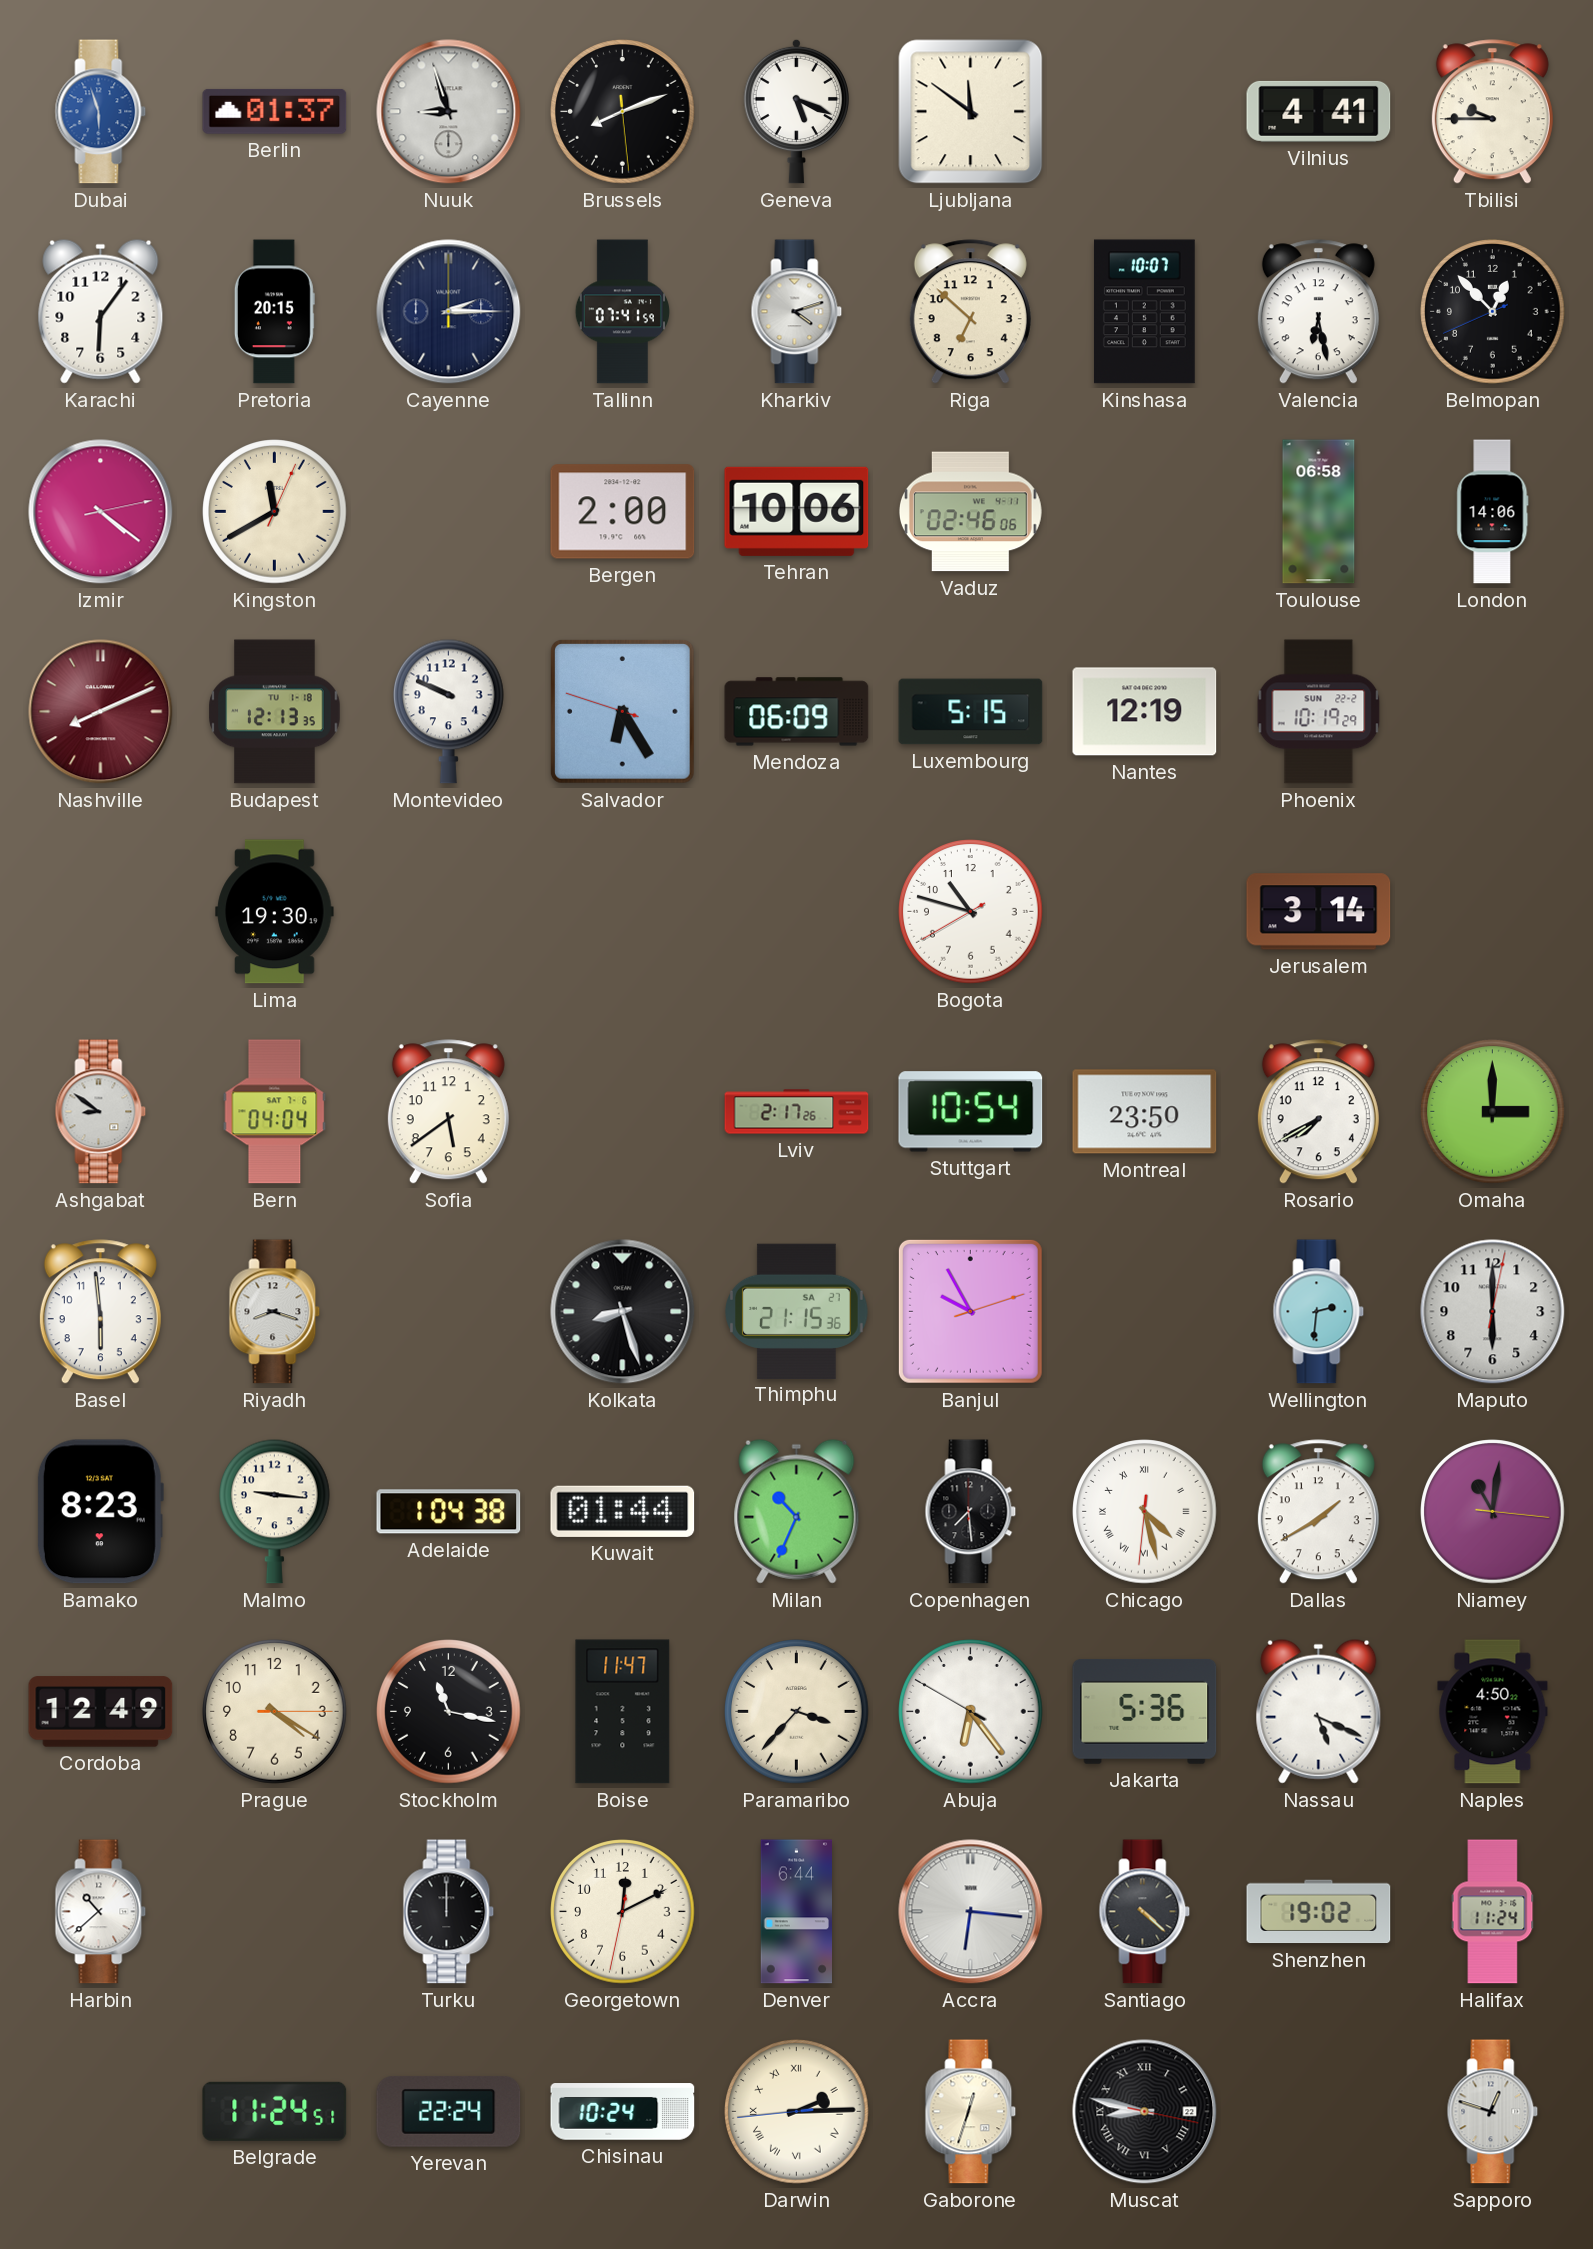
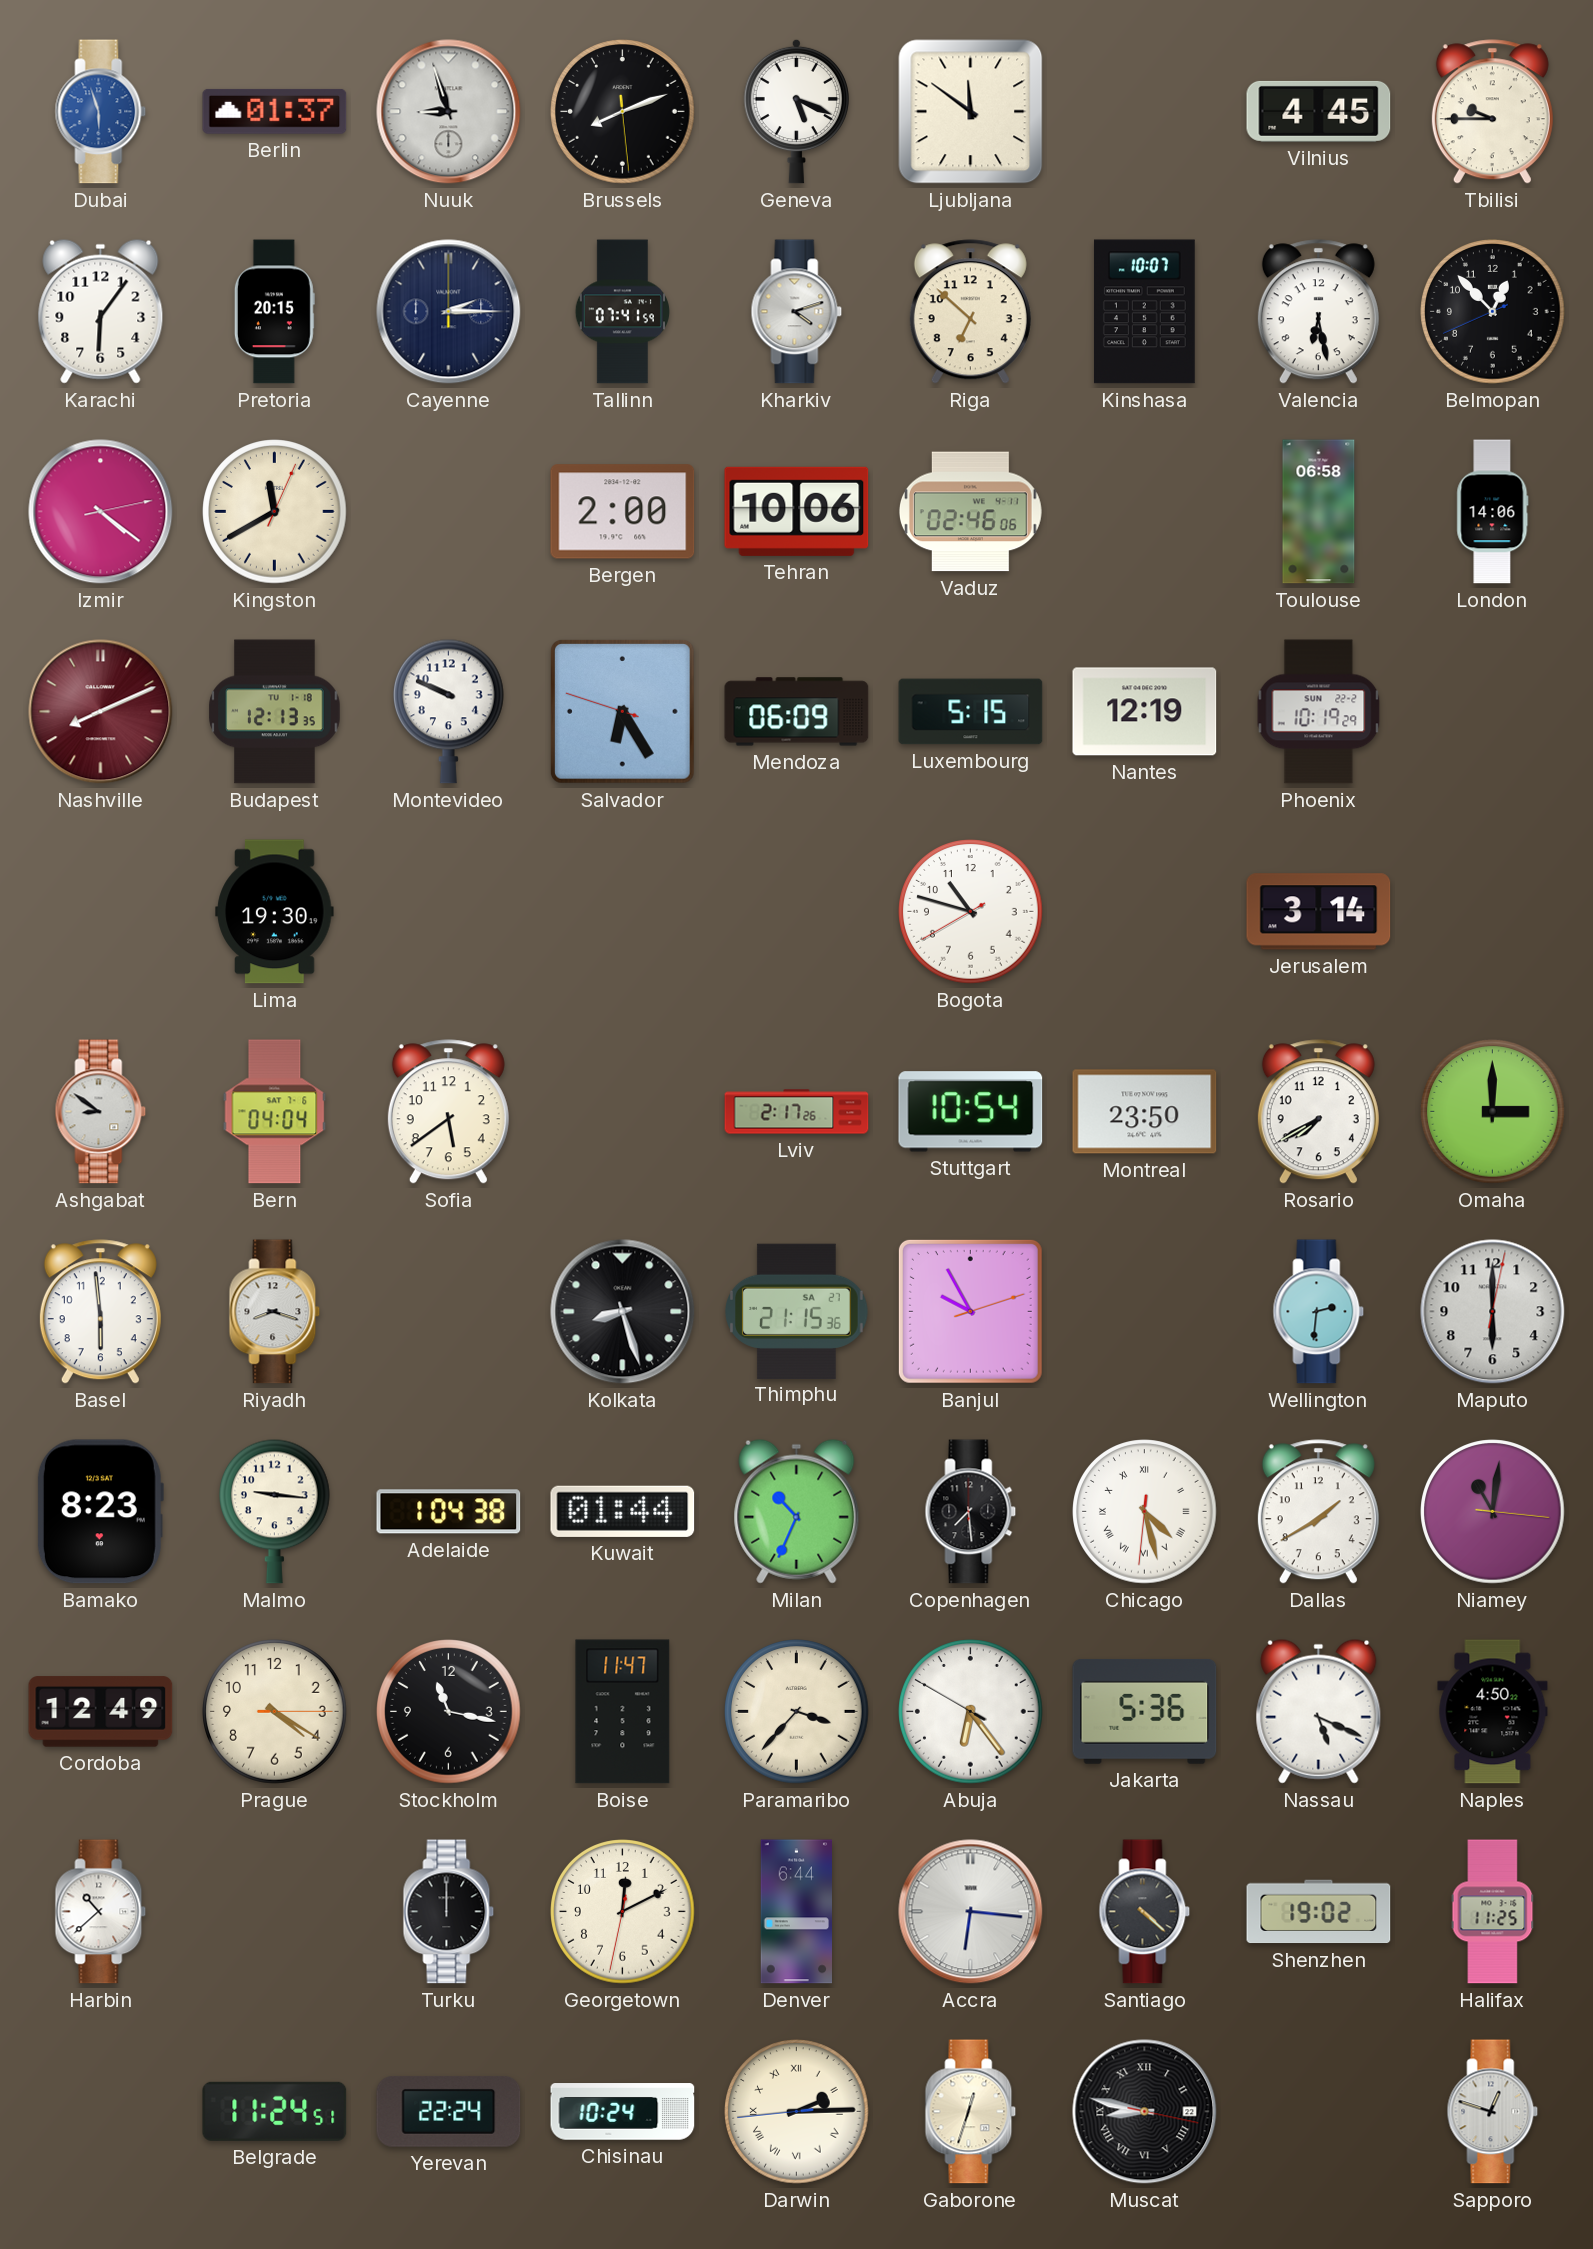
Vilnius: 4:41 -> 4:45
Halifax: 11:24 -> 11:25
